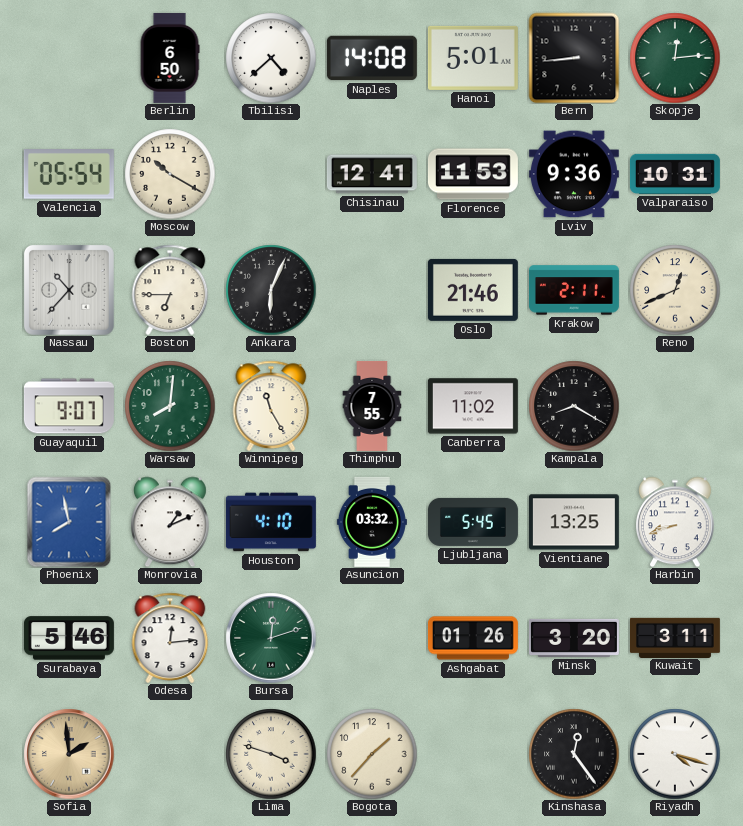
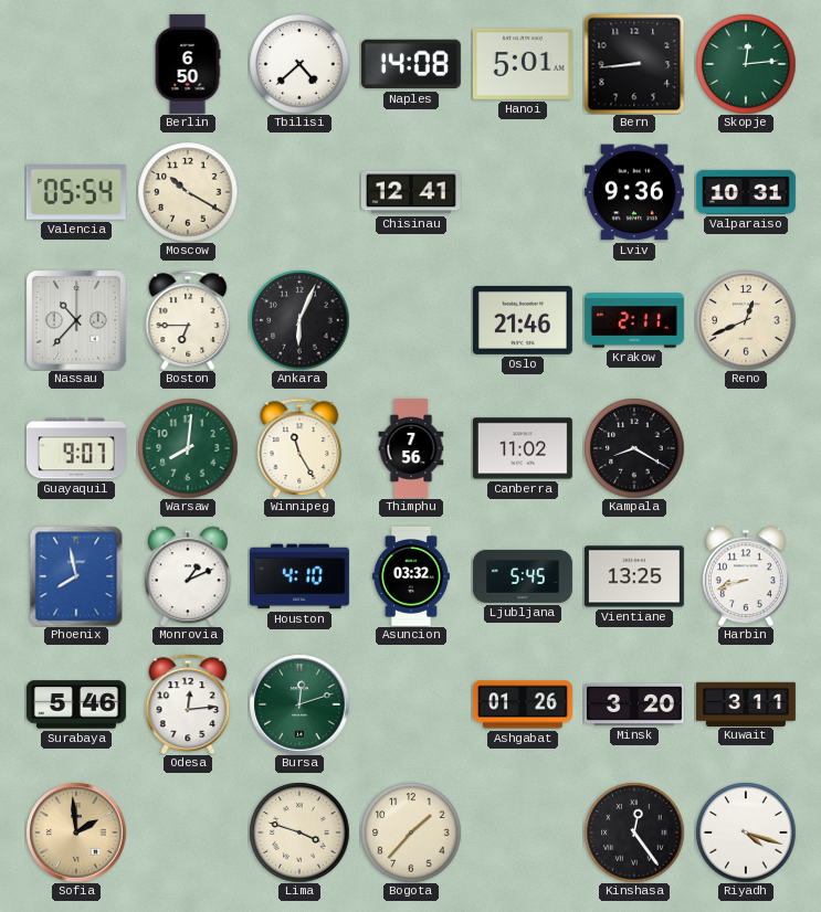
Florence: 11:53 -> none
Thimphu: 7:55 -> 7:56
